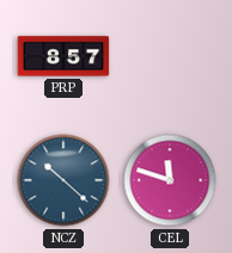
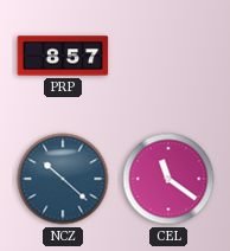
CEL: 11:48 -> 11:21
